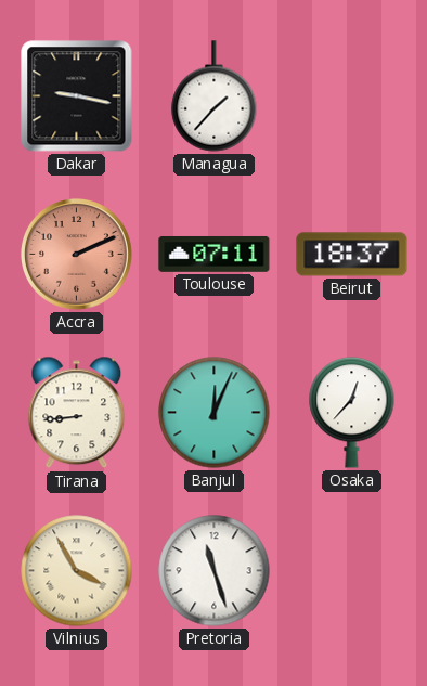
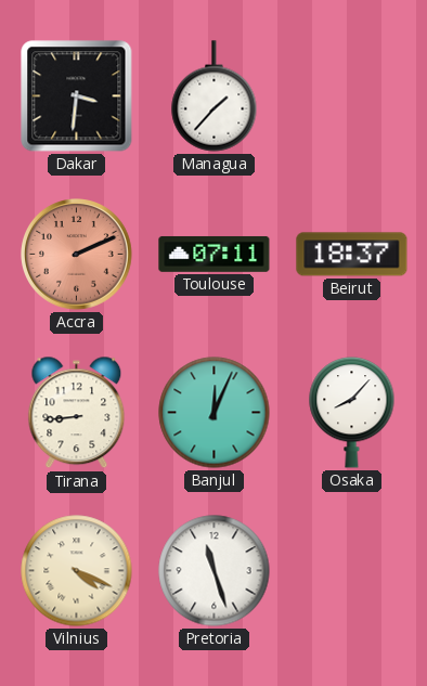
Dakar: 9:17 -> 3:31
Osaka: 12:37 -> 8:07
Vilnius: 3:55 -> 4:19
